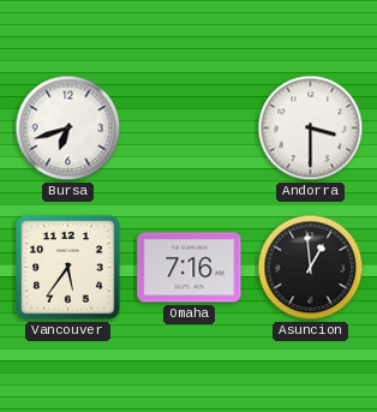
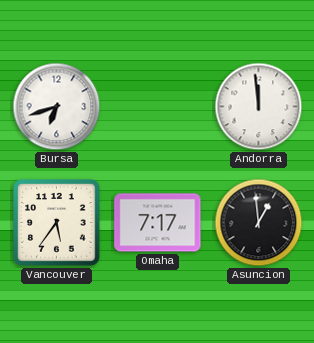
Andorra: 3:30 -> 11:59
Omaha: 7:16 -> 7:17
